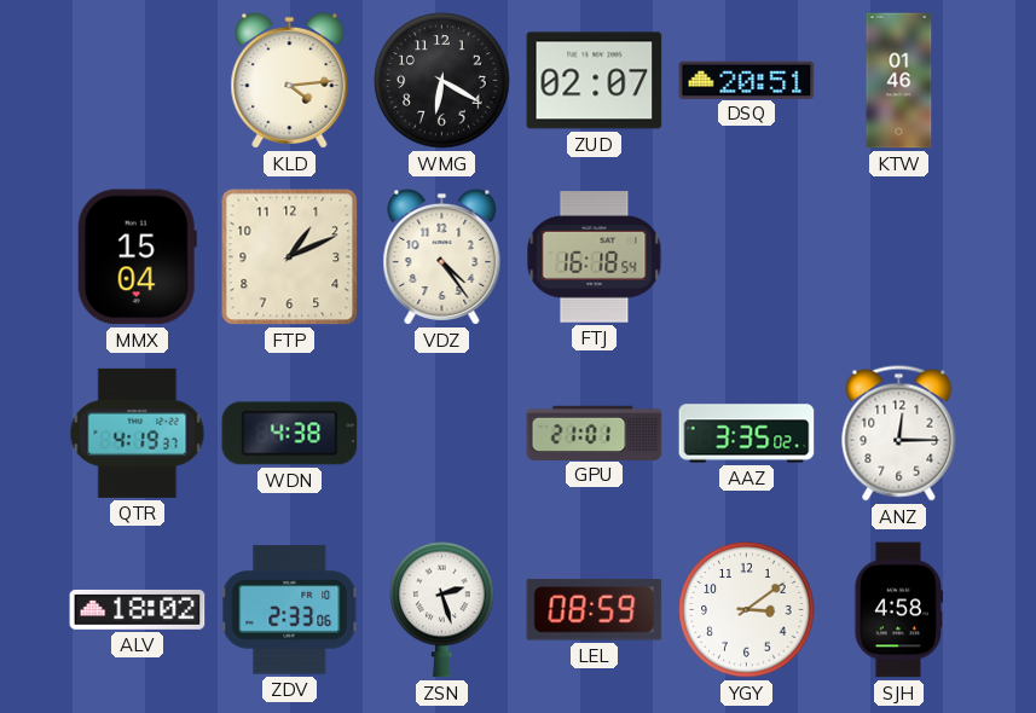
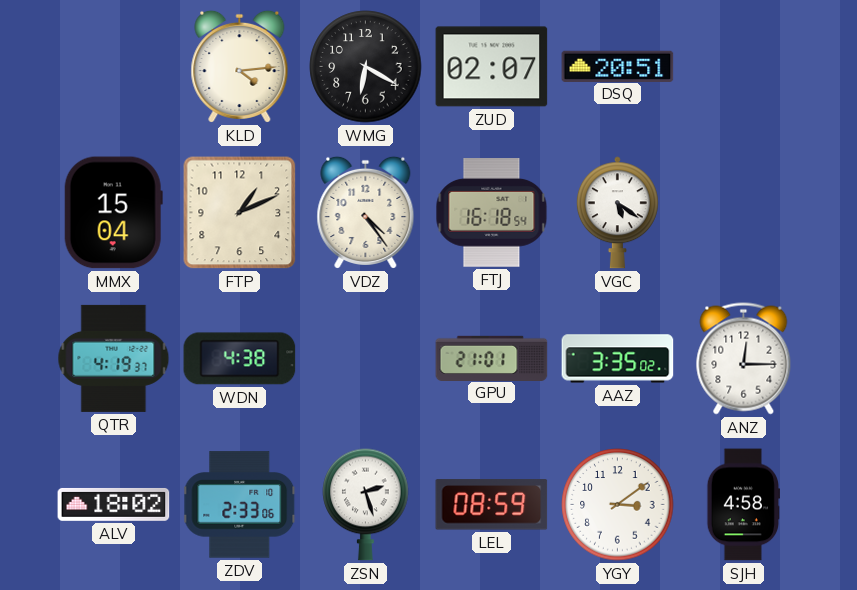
KTW: 01:46 -> none
VGC: none -> 5:21
